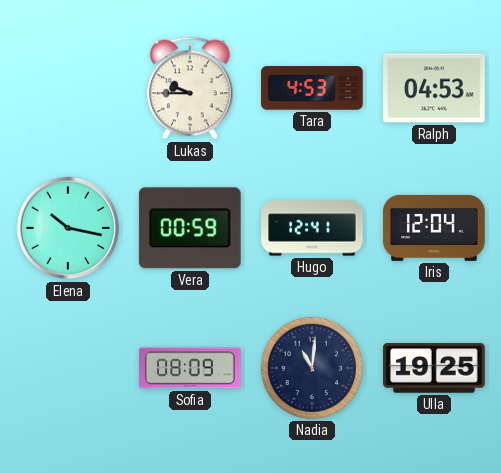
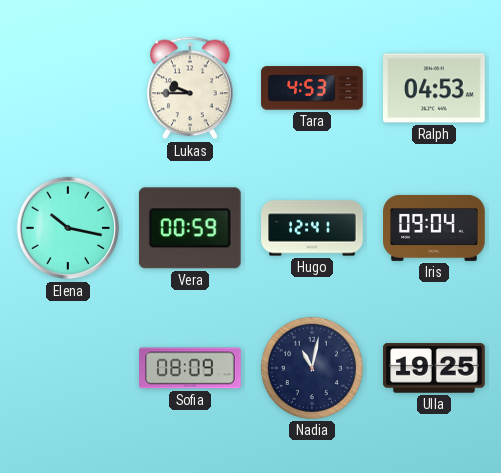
Iris: 12:04 -> 09:04
Nadia: 11:01 -> 11:02
